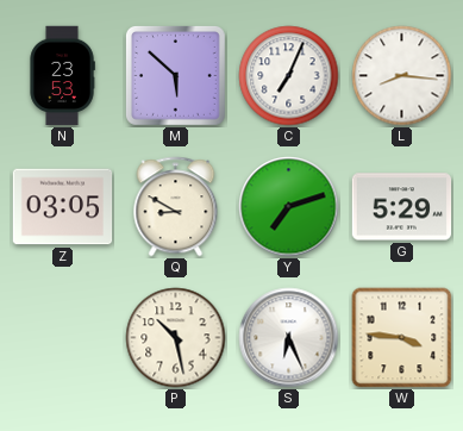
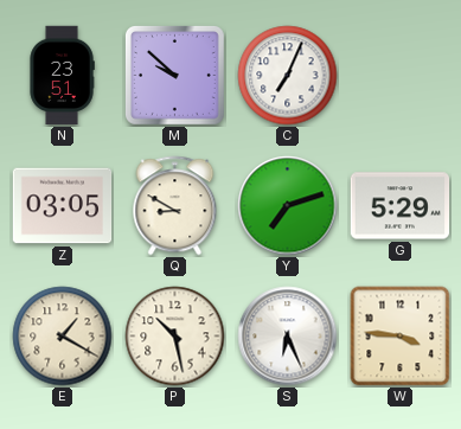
N: 23:53 -> 23:51
M: 5:52 -> 9:52
L: 8:16 -> none
E: none -> 1:20
